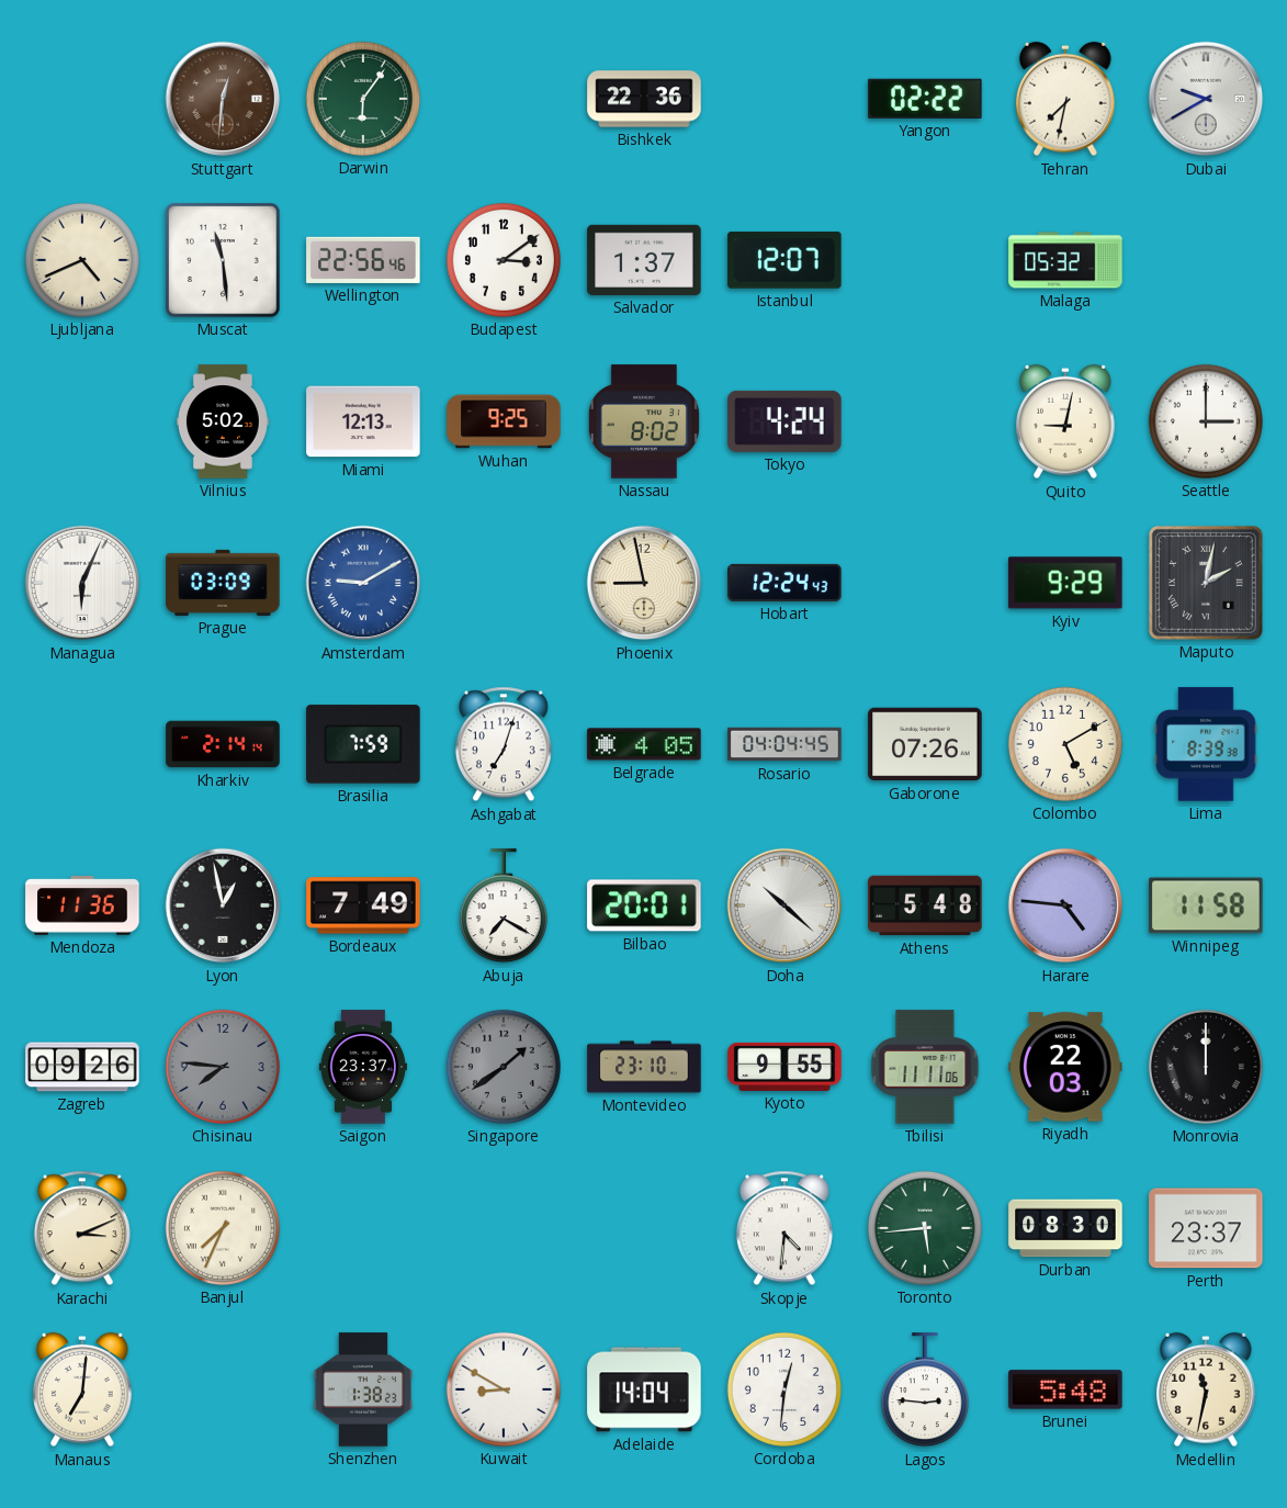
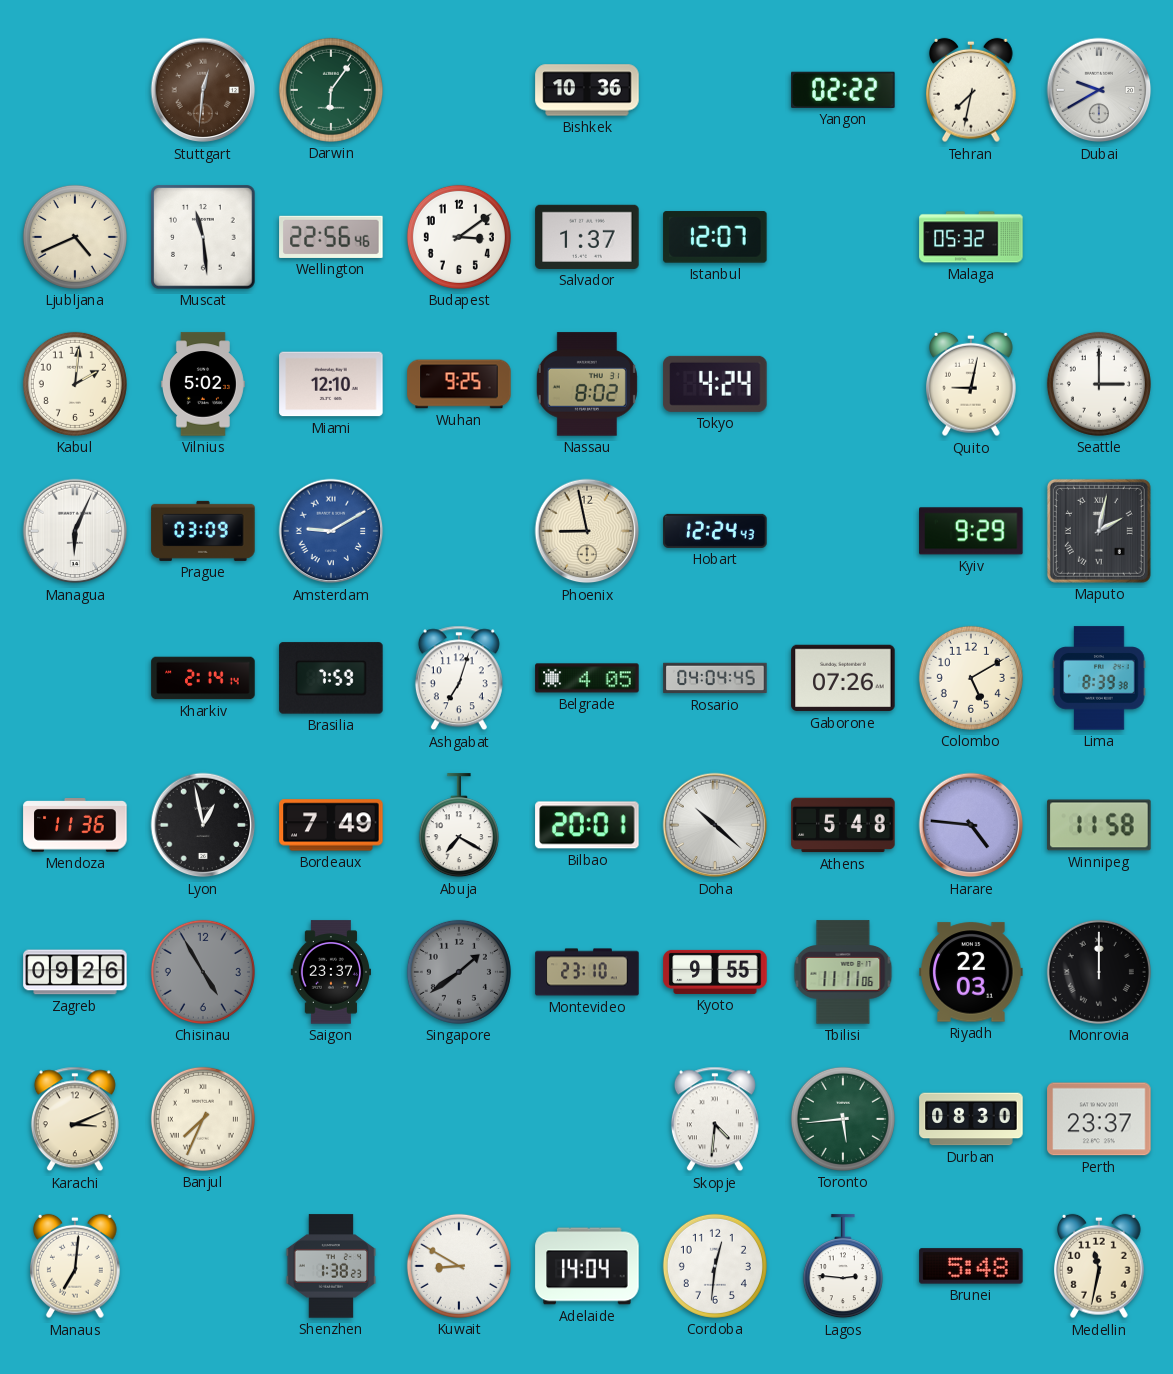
Bishkek: 22:36 -> 10:36
Kabul: none -> 2:01
Miami: 12:13 -> 12:10
Chisinau: 7:46 -> 4:55
